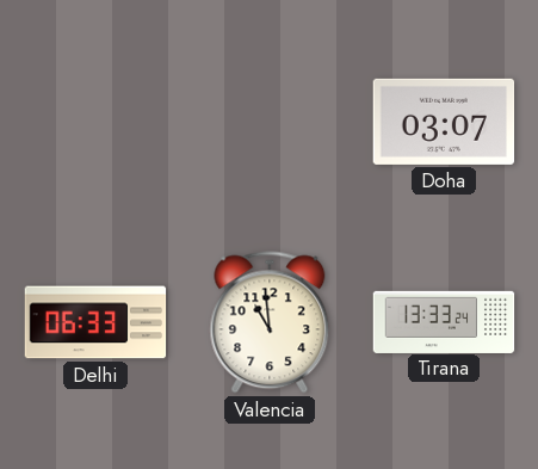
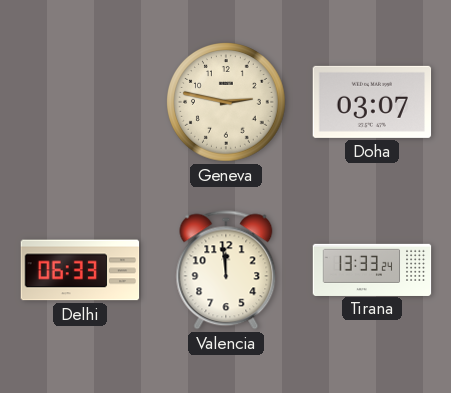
Geneva: none -> 2:47
Valencia: 10:59 -> 11:59
